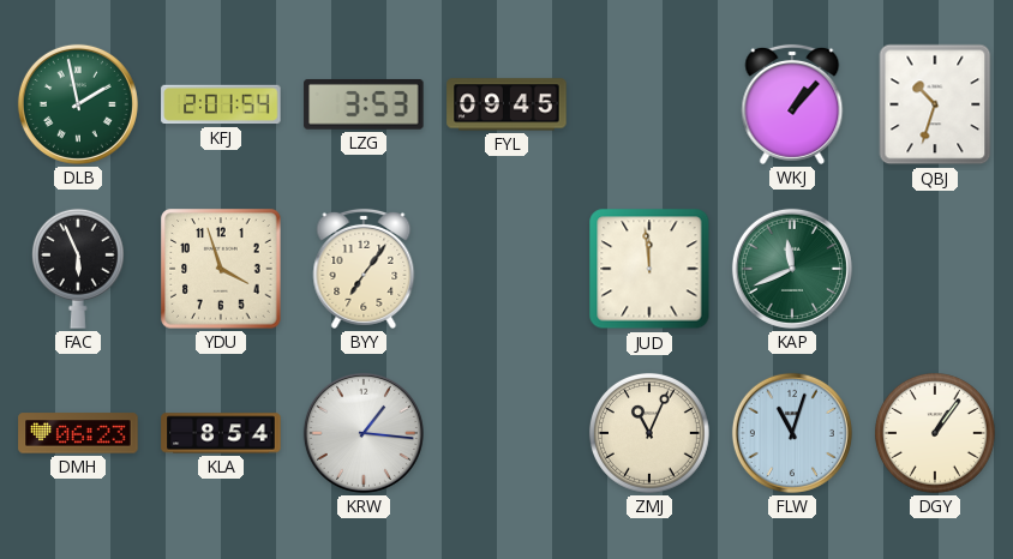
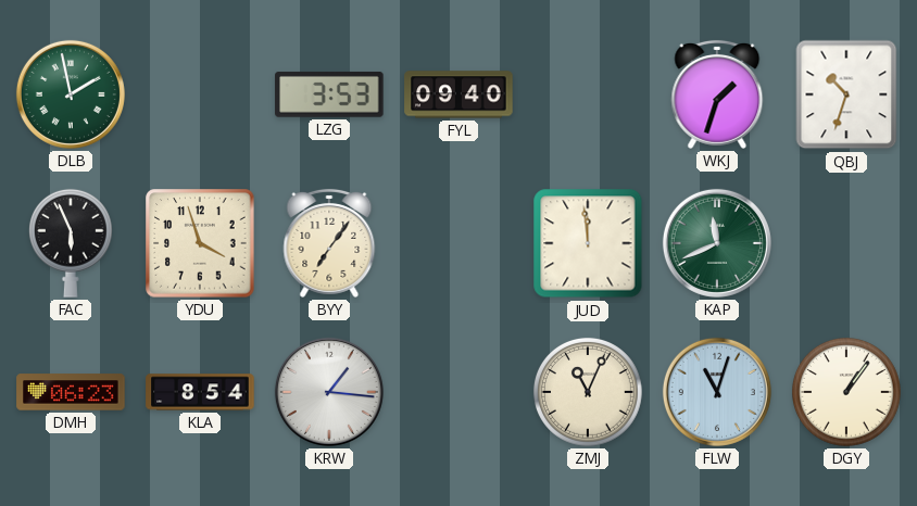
KFJ: 2:01 -> none
FYL: 09:45 -> 09:40
WKJ: 1:07 -> 1:33
